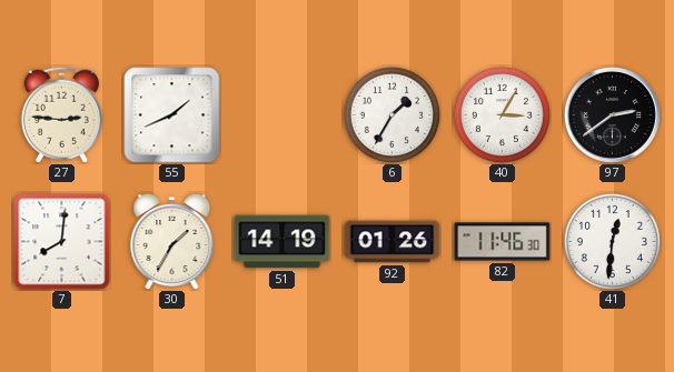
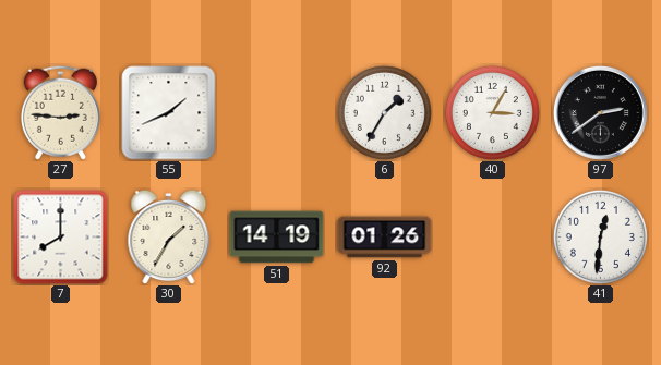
7: 8:01 -> 8:00
82: 11:46 -> none
